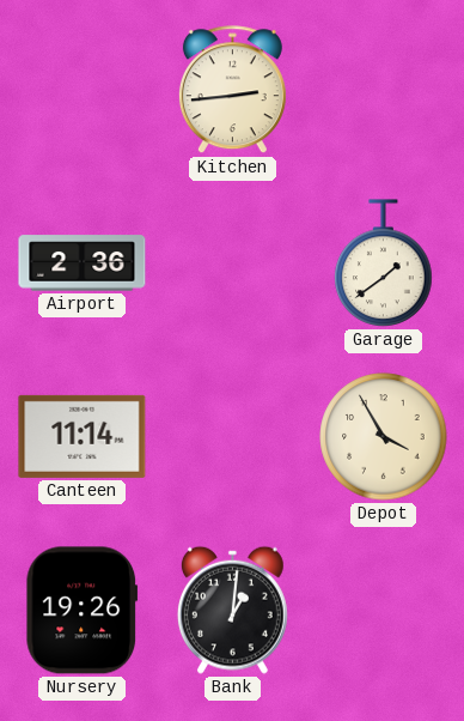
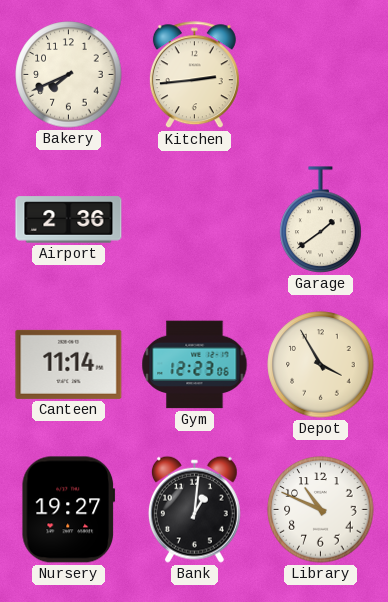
Bakery: none -> 7:41
Gym: none -> 12:23
Nursery: 19:26 -> 19:27
Library: none -> 10:49
